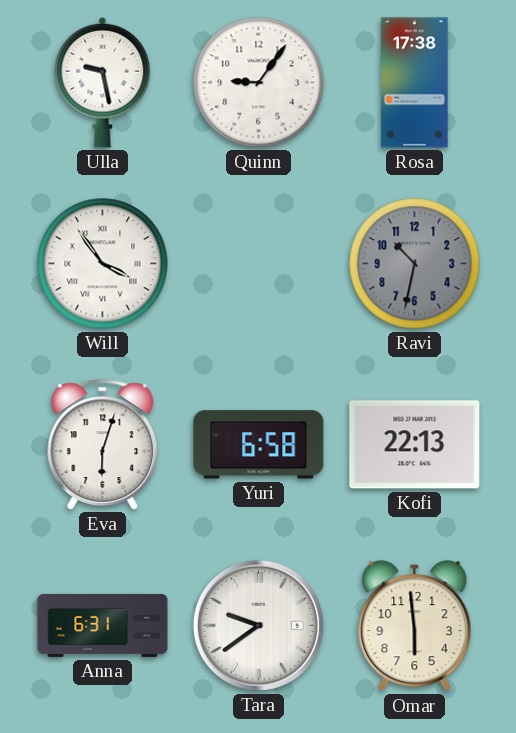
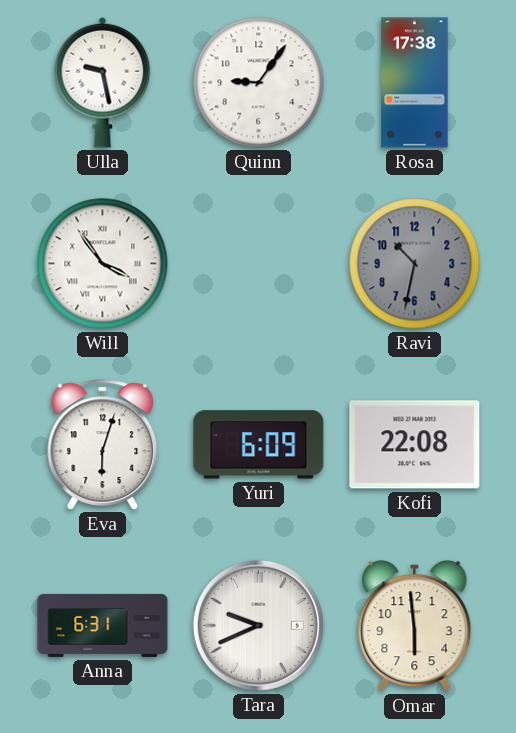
Yuri: 6:58 -> 6:09
Kofi: 22:13 -> 22:08
Tara: 9:39 -> 9:41
